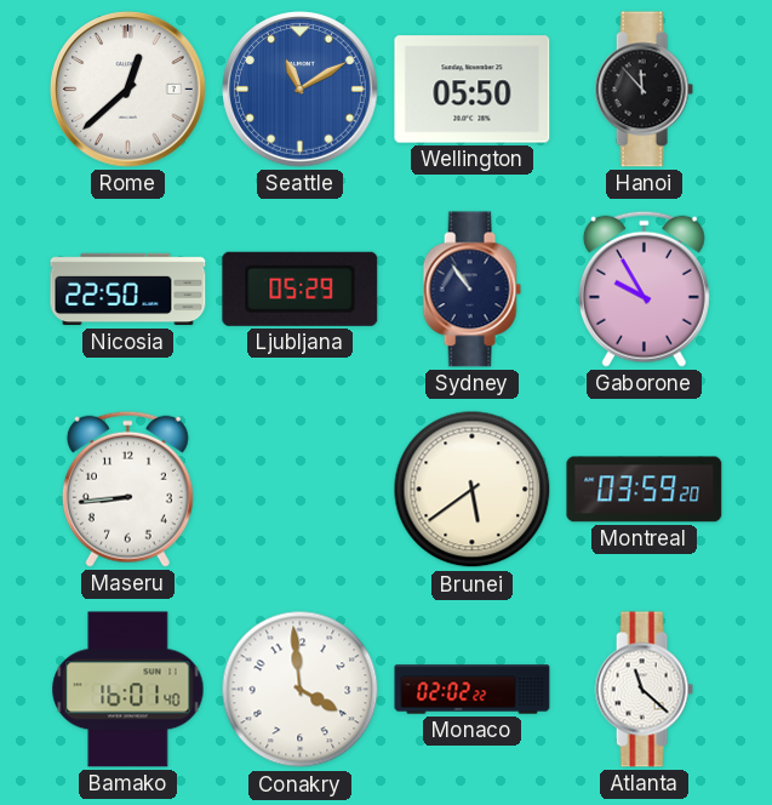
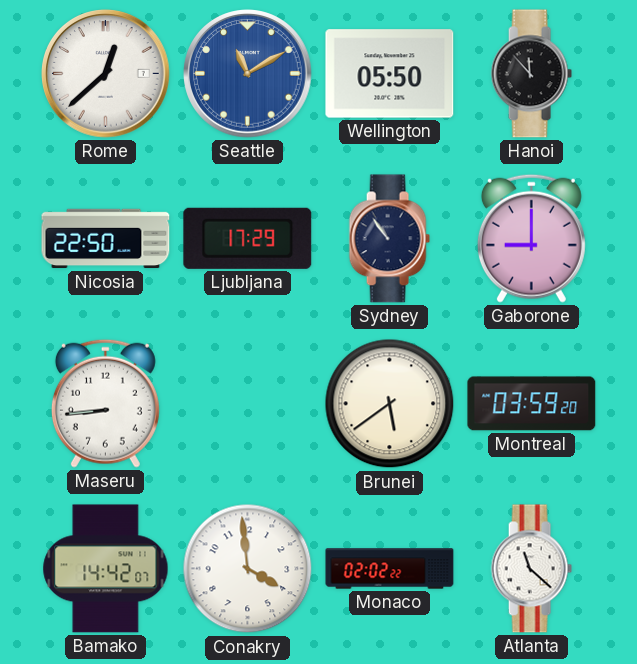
Ljubljana: 05:29 -> 17:29
Gaborone: 9:55 -> 9:00
Bamako: 16:01 -> 14:42
